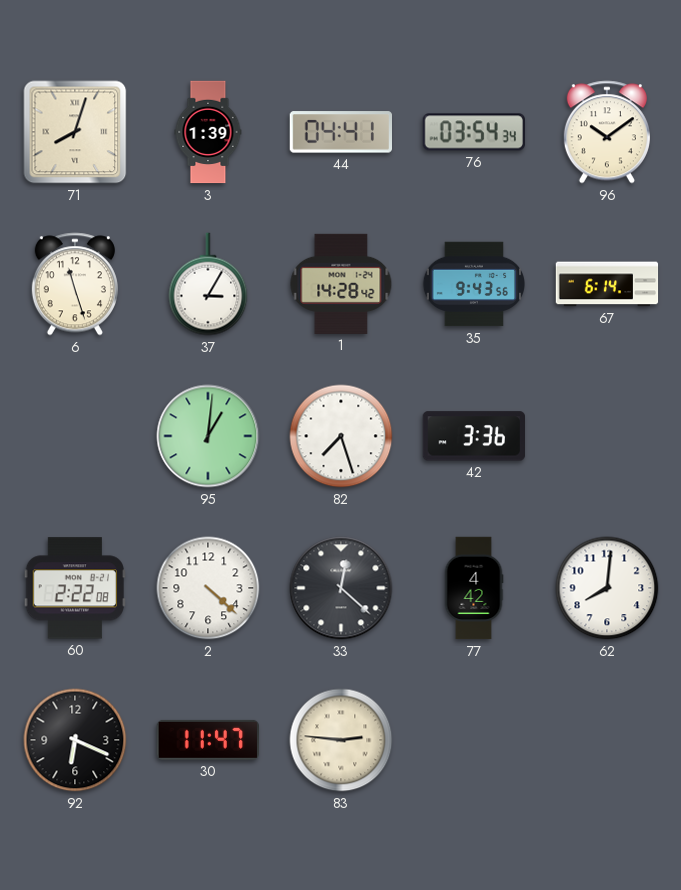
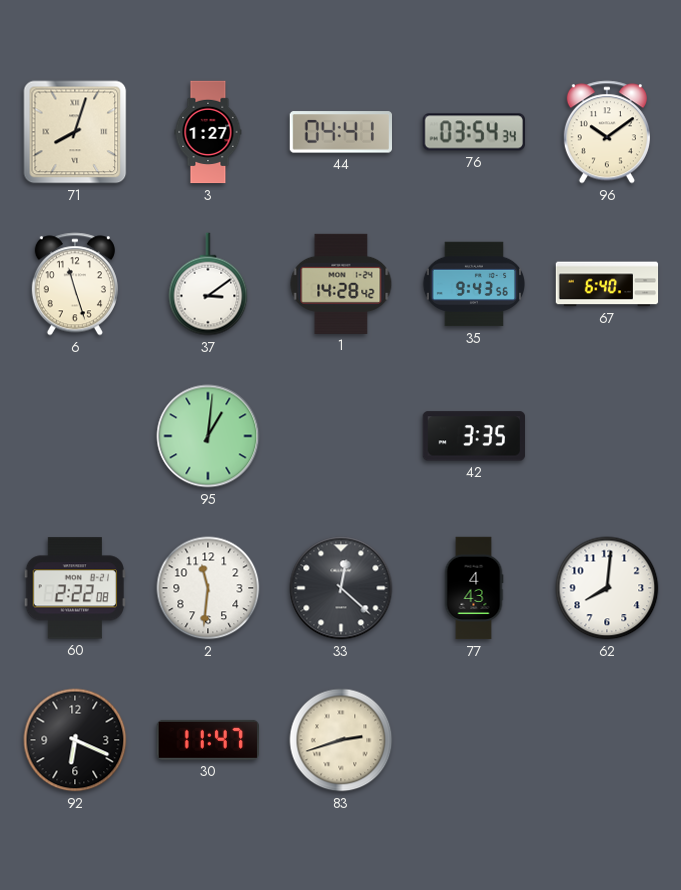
3: 1:39 -> 1:27
37: 3:05 -> 3:09
67: 6:14 -> 6:40
82: 7:27 -> none
42: 3:36 -> 3:35
2: 4:22 -> 11:31
77: 4:42 -> 4:43
83: 2:46 -> 2:42
